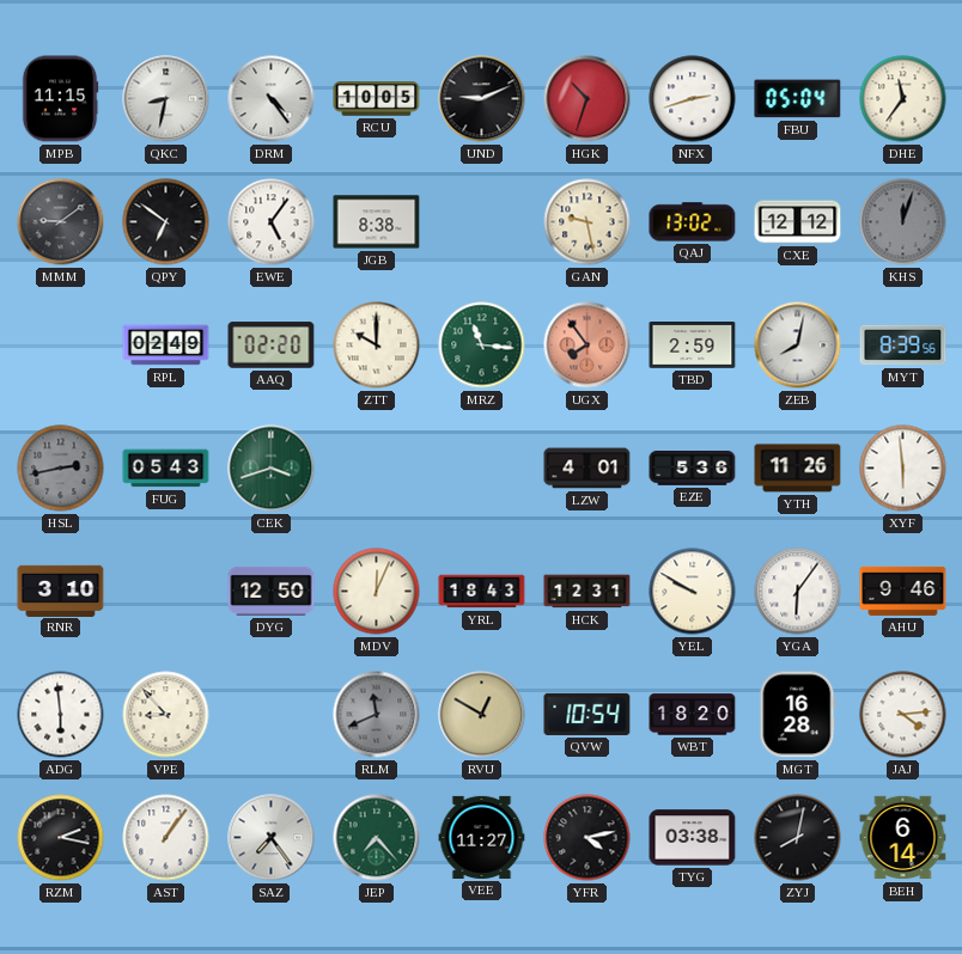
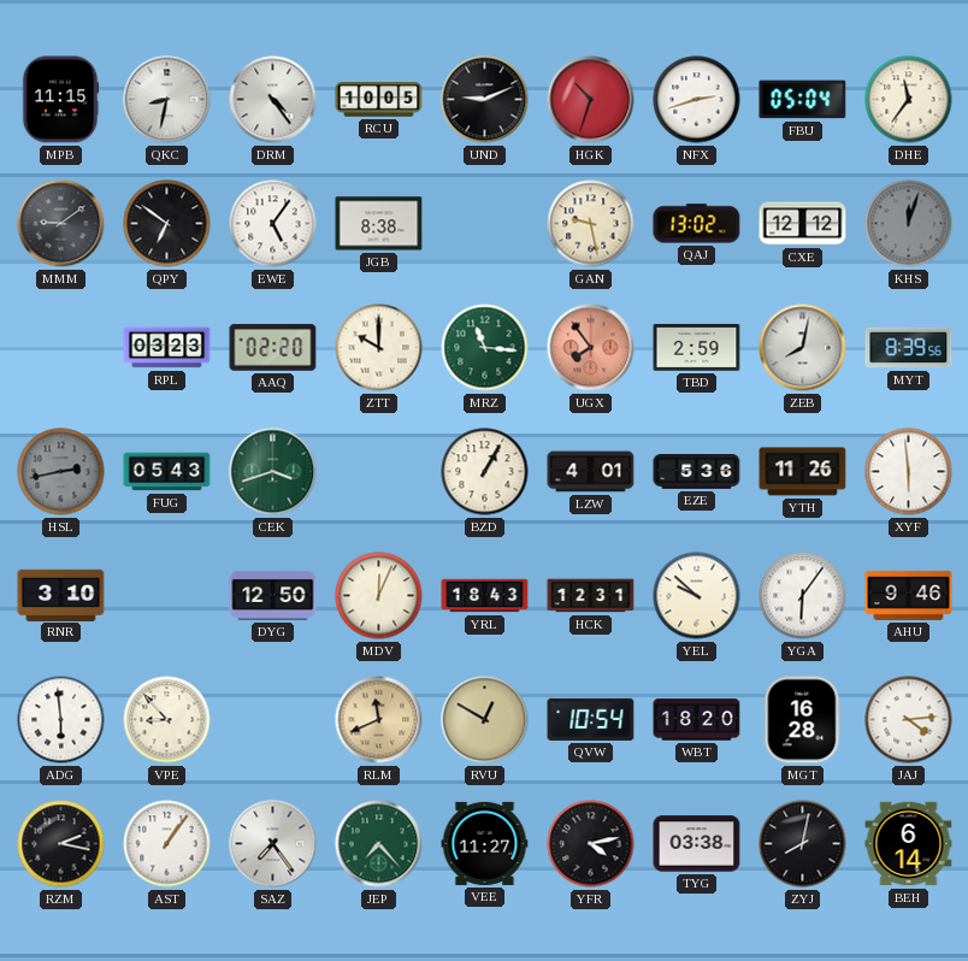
RPL: 02:49 -> 03:23
BZD: none -> 1:05
YEL: 9:50 -> 9:52
RLM dial: grey -> champagne
